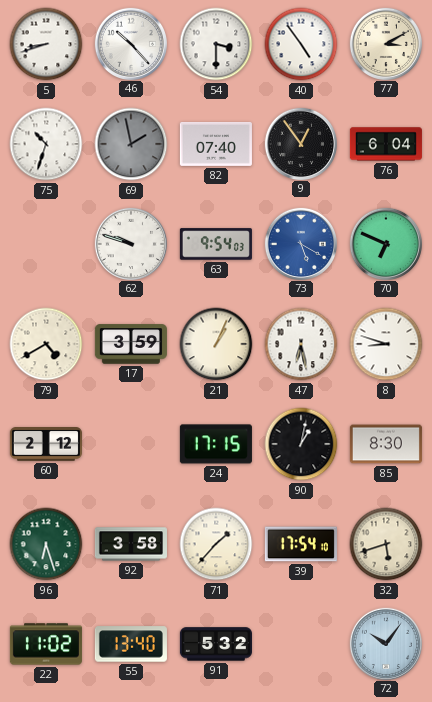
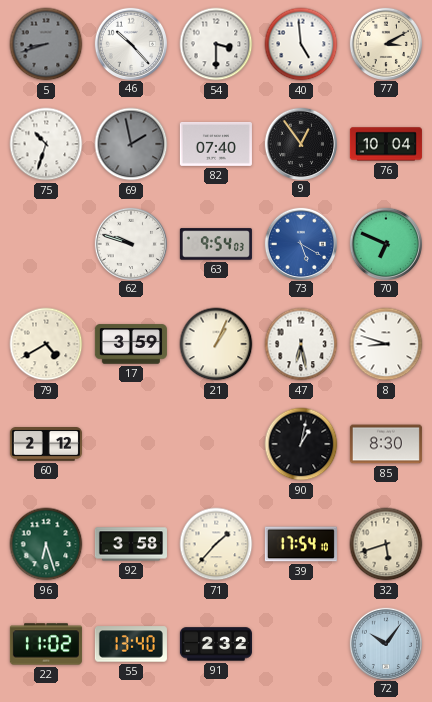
5 dial: white -> grey
40: 4:54 -> 4:59
76: 6:04 -> 10:04
24: 17:15 -> none
91: 5:32 -> 2:32
